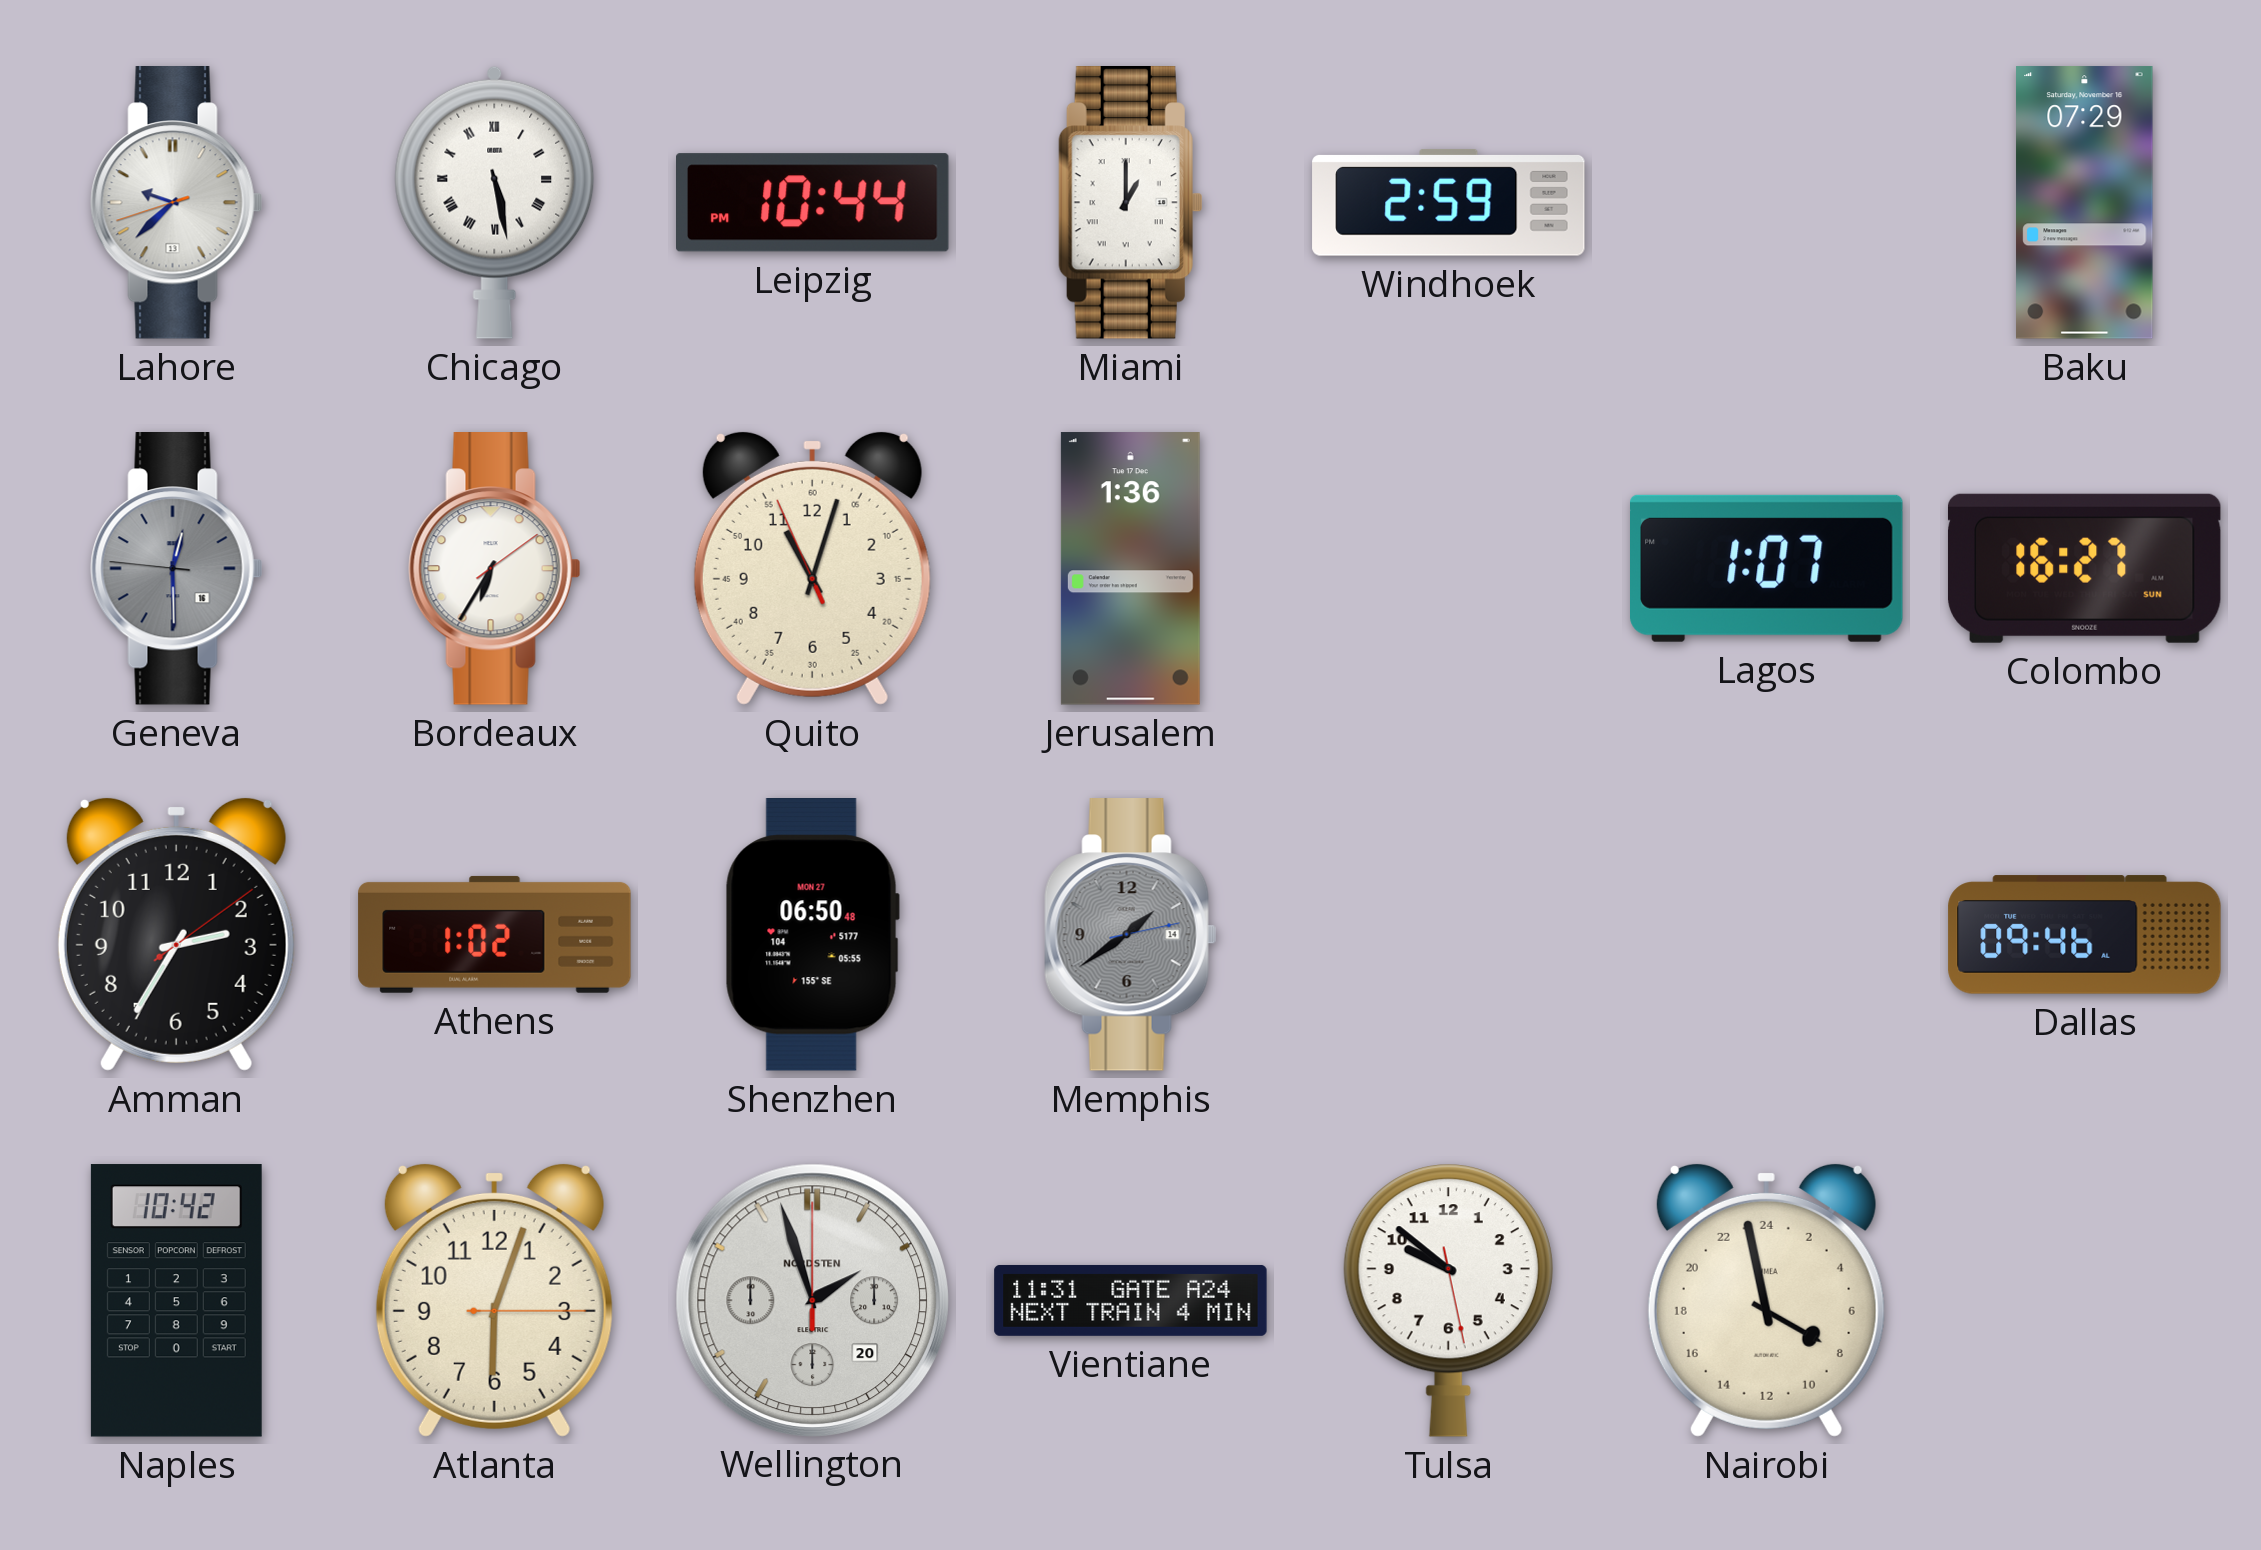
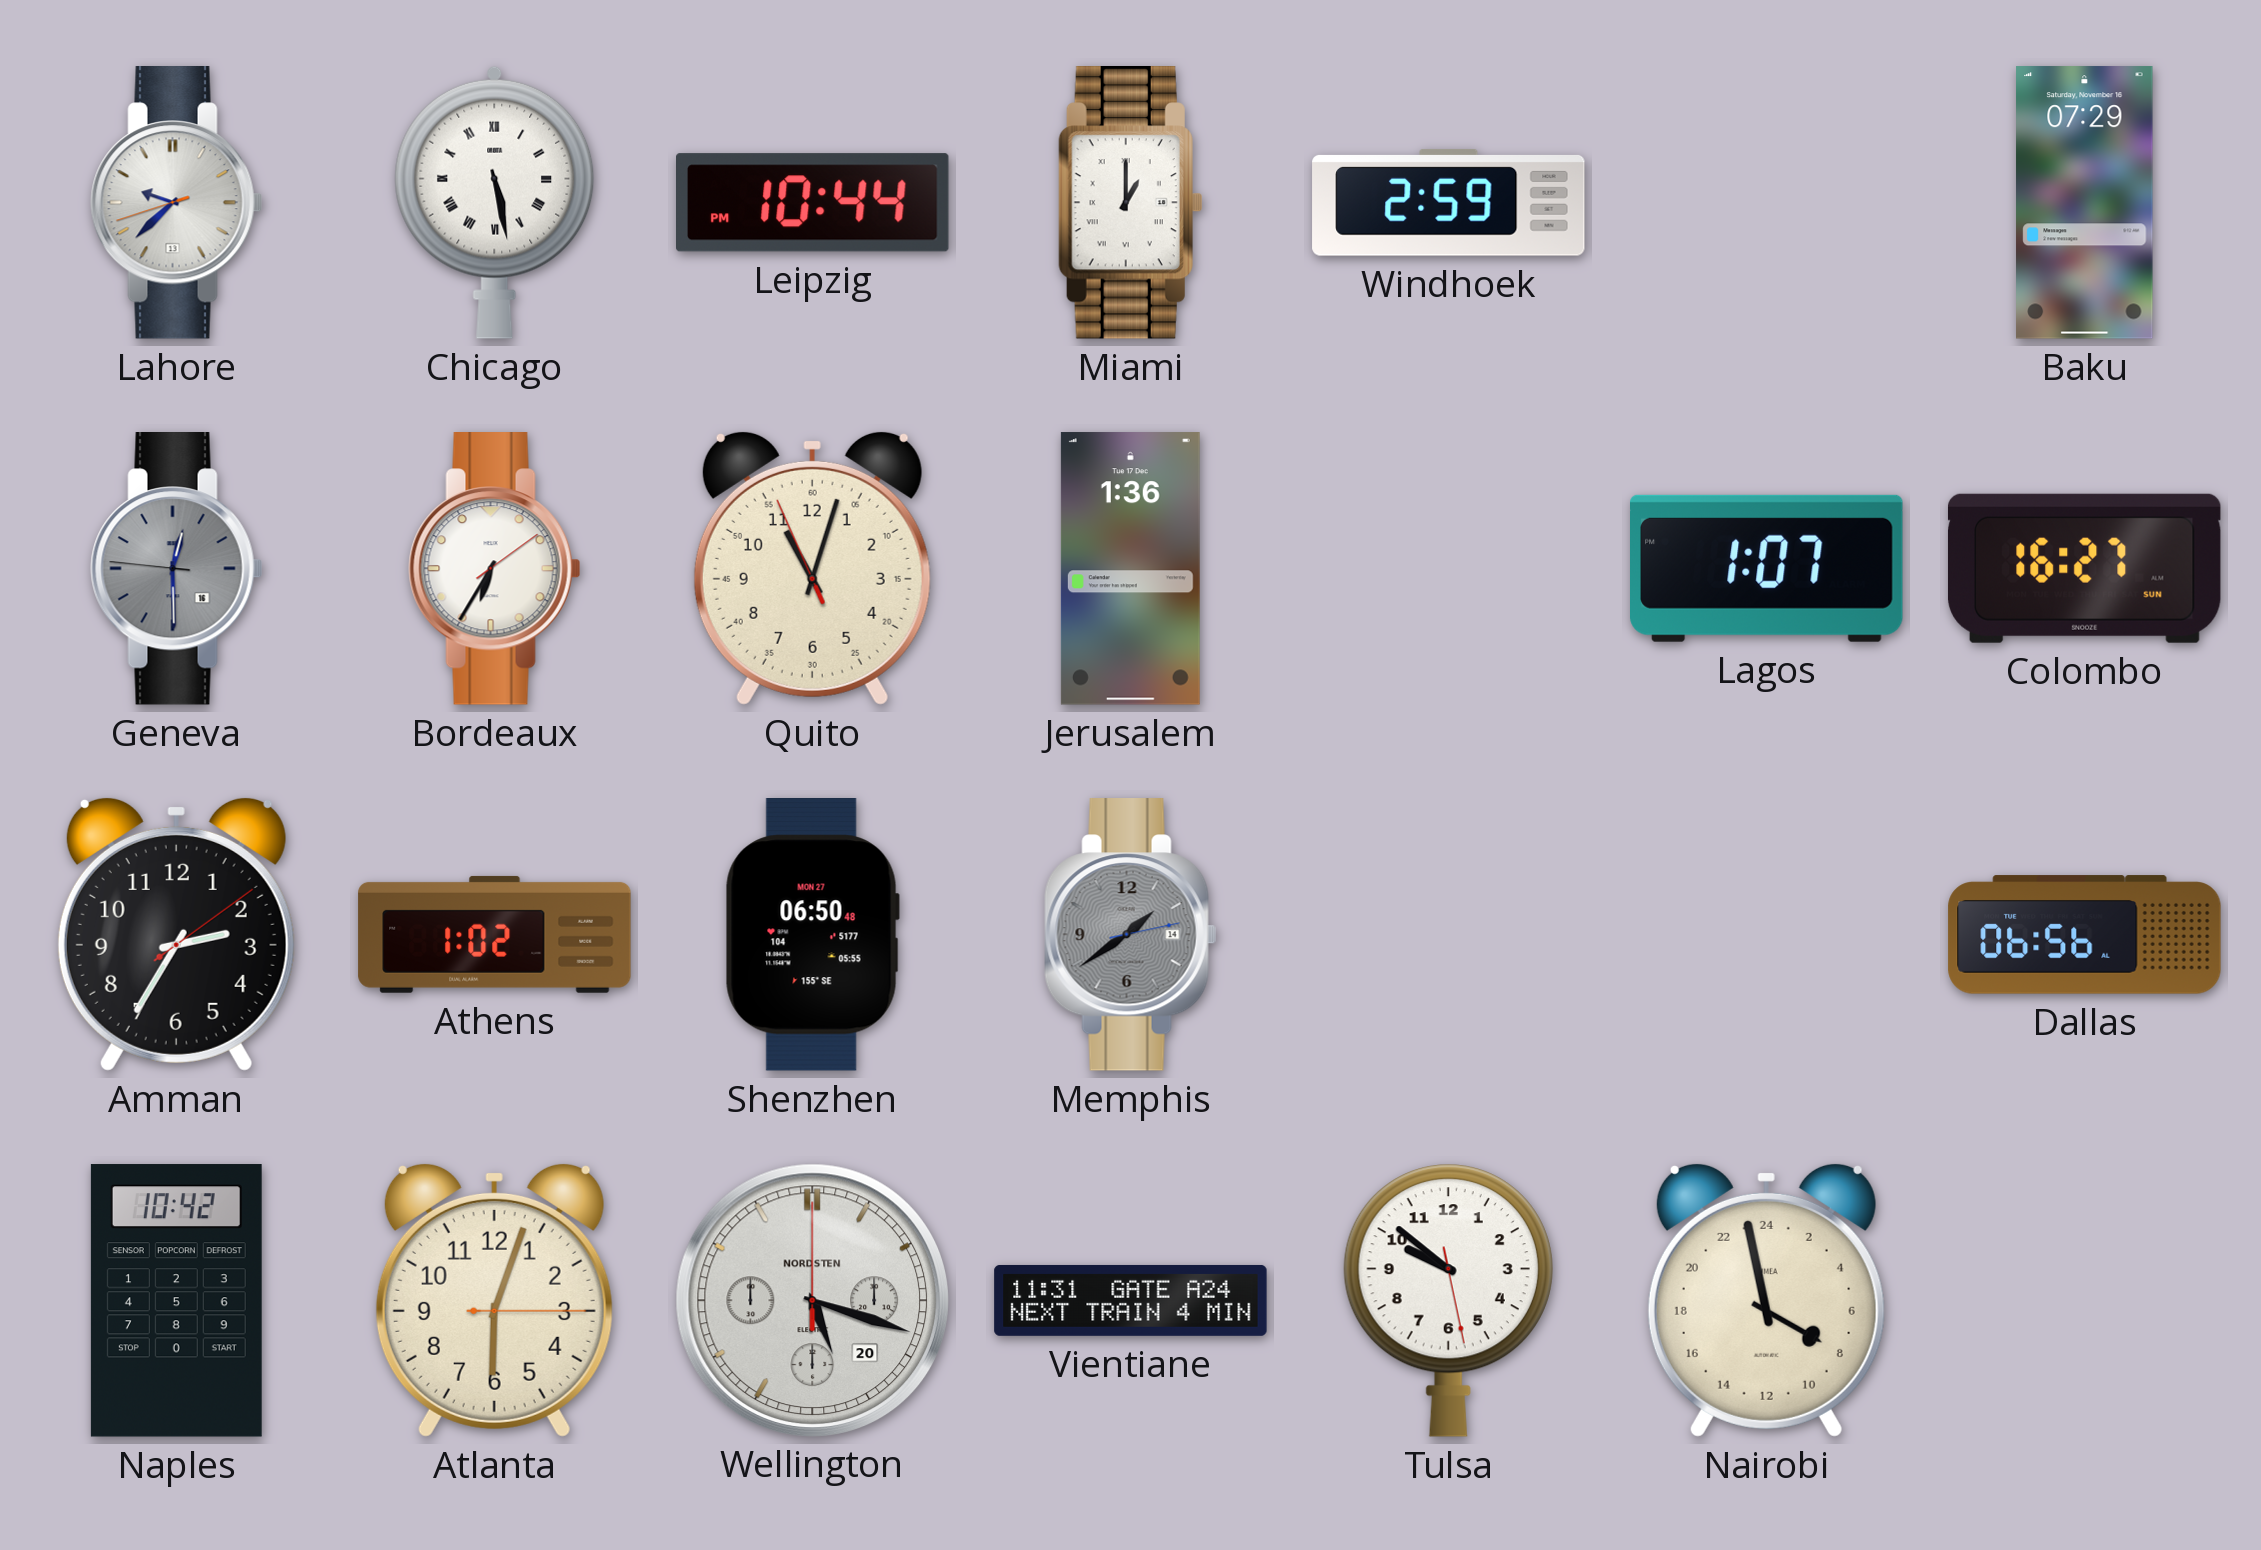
Dallas: 09:46 -> 06:56
Wellington: 1:57 -> 5:18
